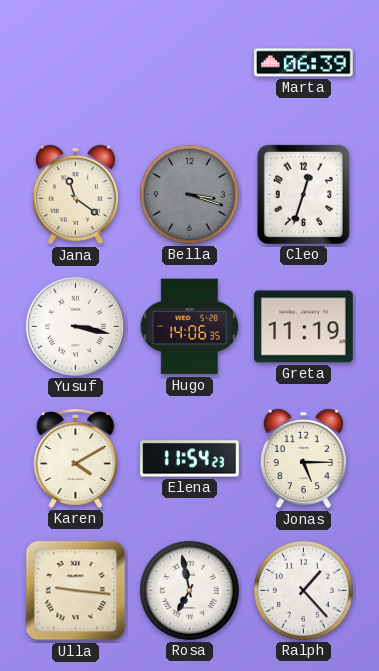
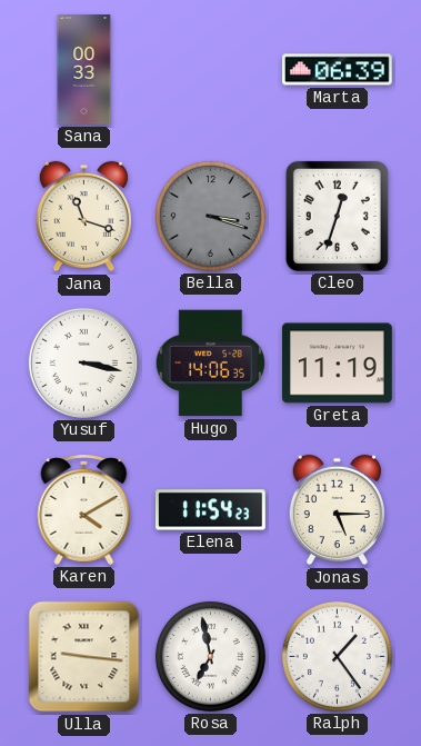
Sana: none -> 00:33
Jana: 11:21 -> 11:18
Ralph: 1:23 -> 1:24
